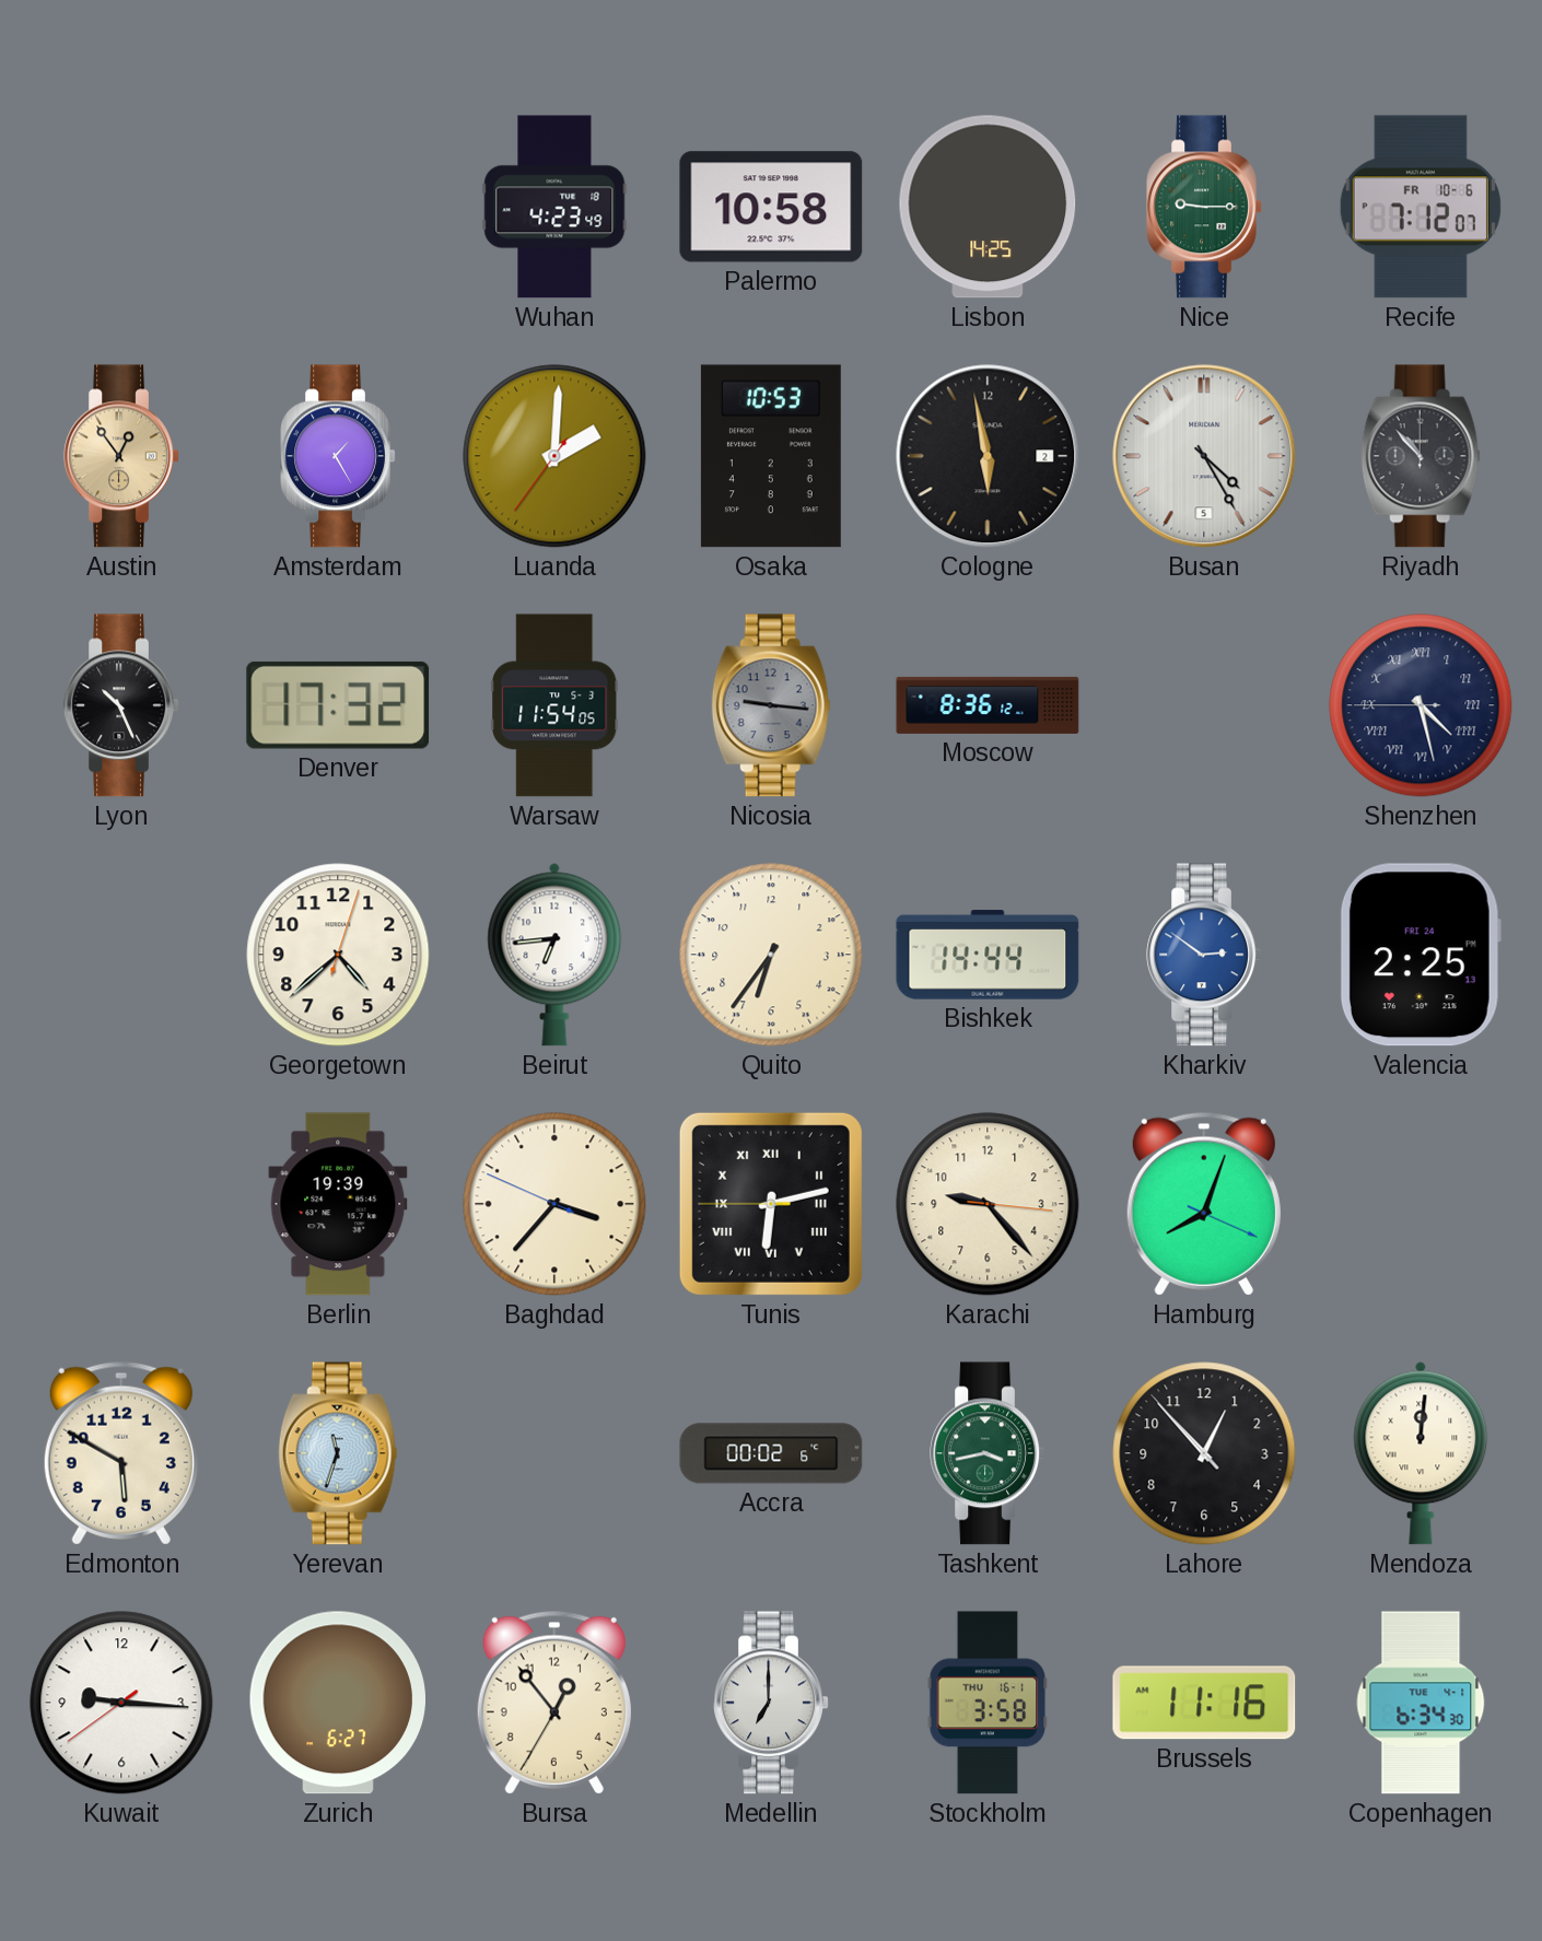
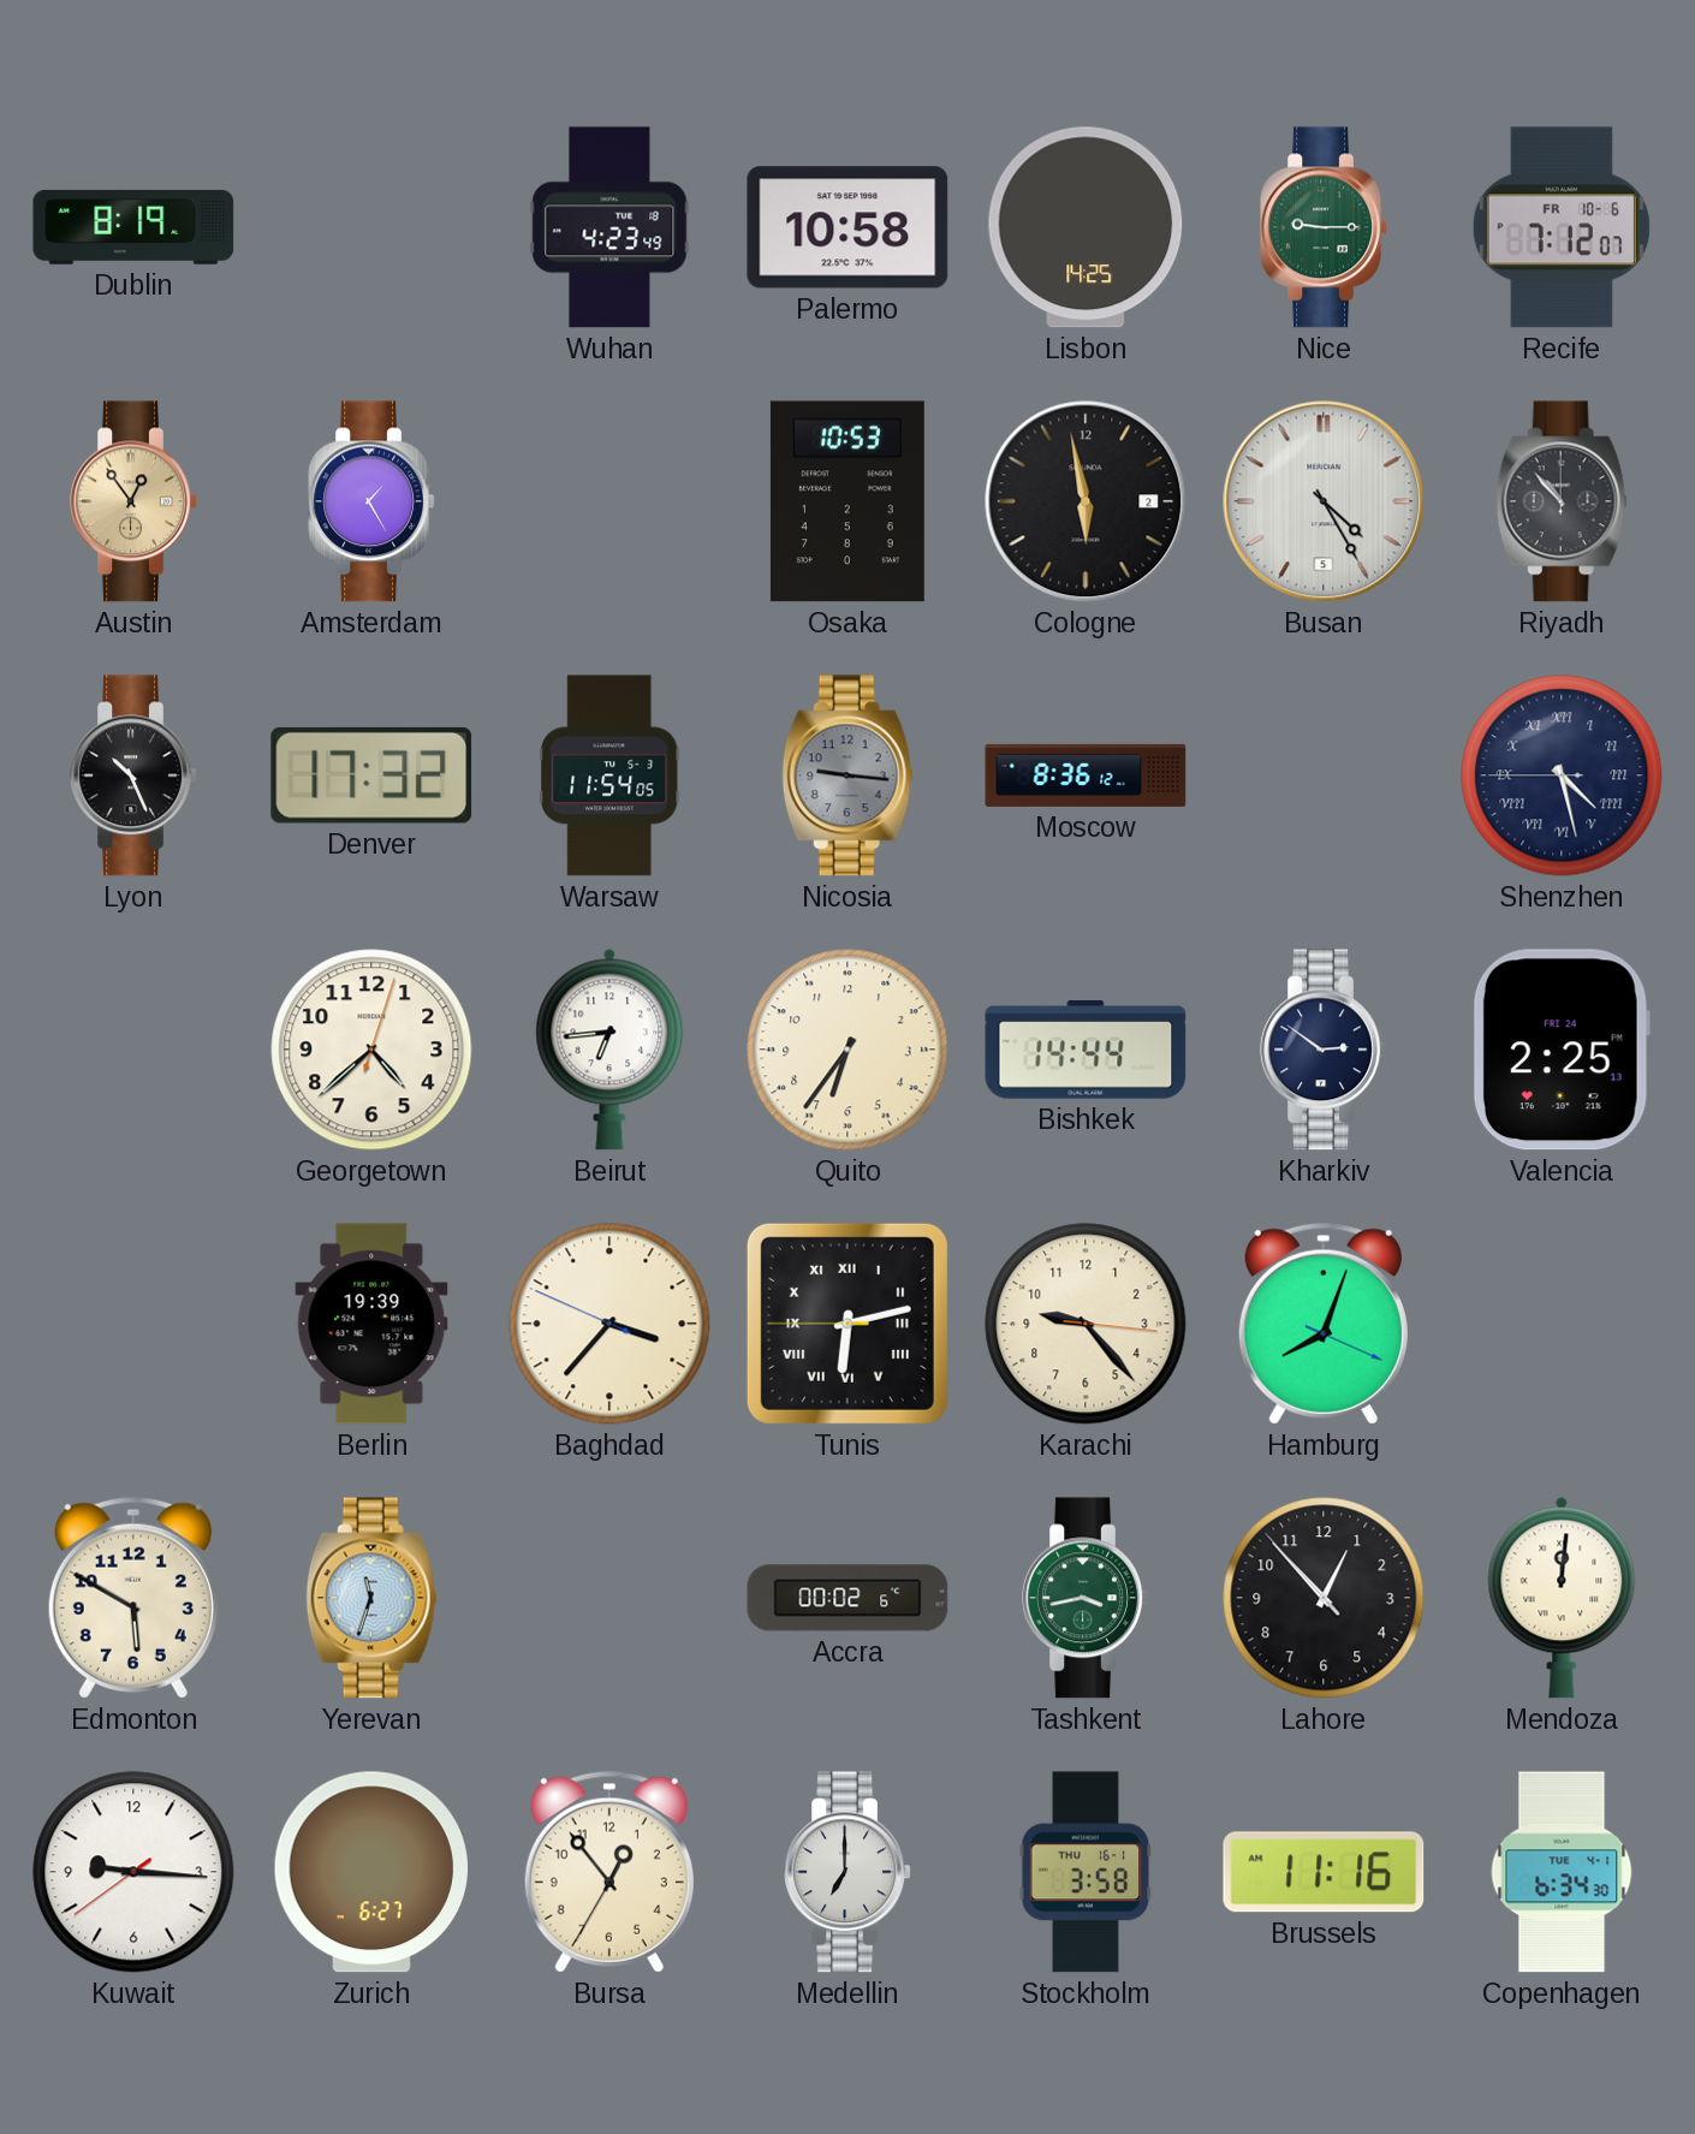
Dublin: none -> 8:19
Luanda: 2:00 -> none
Kharkiv dial: blue -> navy
